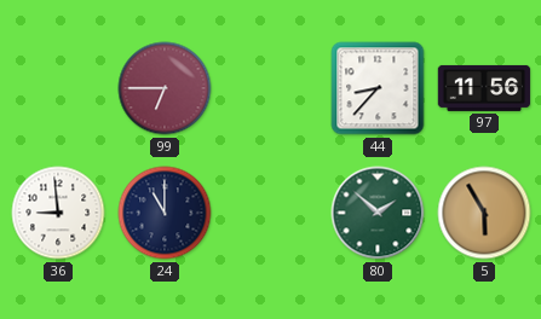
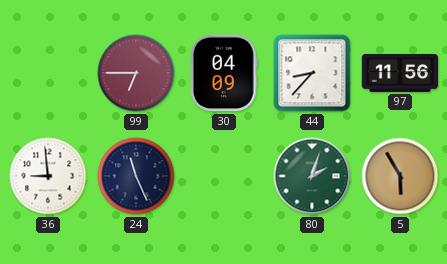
30: none -> 04:09
24: 11:00 -> 11:26
80: 1:52 -> 2:03
